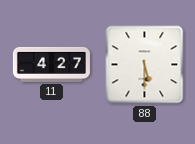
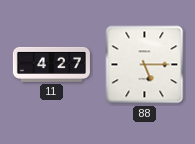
88: 5:30 -> 5:15
